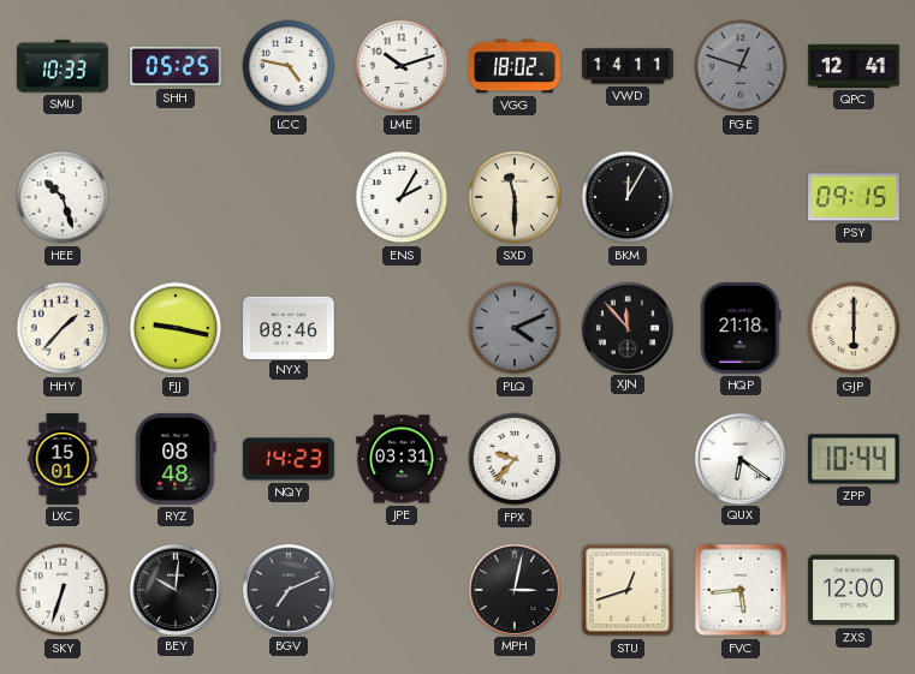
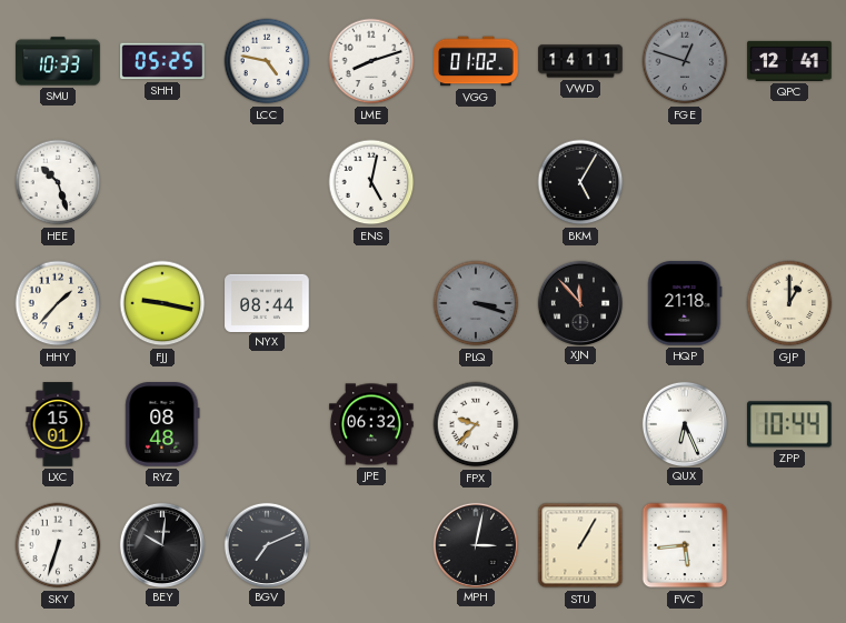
LME: 10:12 -> 8:12
VGG: 18:02 -> 01:02
ENS: 2:05 -> 5:02
SXD: 11:30 -> none
BKM: 12:05 -> 5:05
PSY: 09:15 -> none
NYX: 08:46 -> 08:44
PLQ: 4:11 -> 3:18
GJP: 6:00 -> 1:00
NQY: 14:23 -> none
JPE: 03:31 -> 06:32
QUX: 6:21 -> 6:26
STU: 12:42 -> 1:05
ZXS: 12:00 -> none
